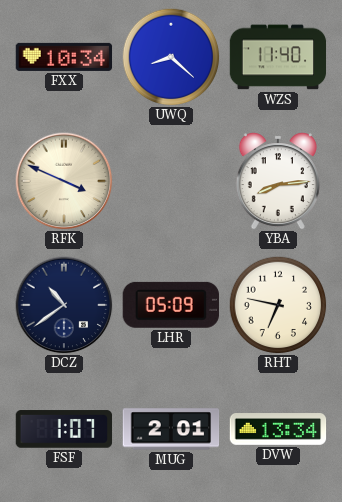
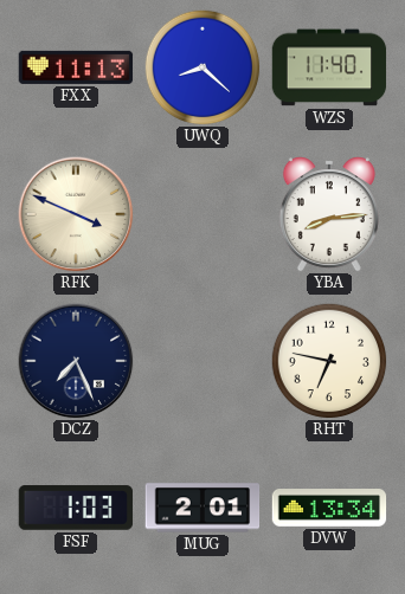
FXX: 10:34 -> 11:13
DCZ: 10:39 -> 7:26
LHR: 05:09 -> none
FSF: 1:07 -> 1:03
